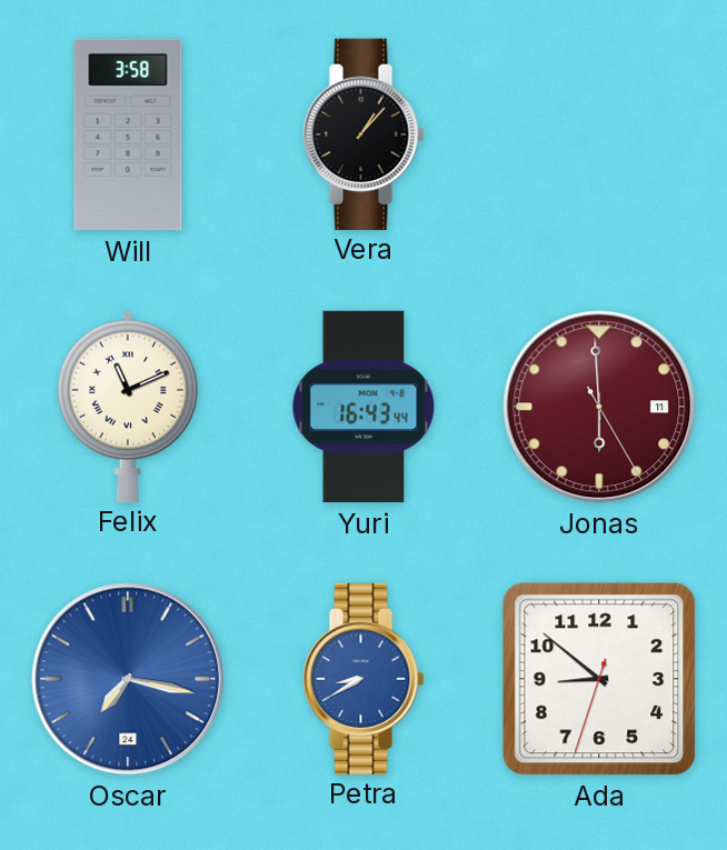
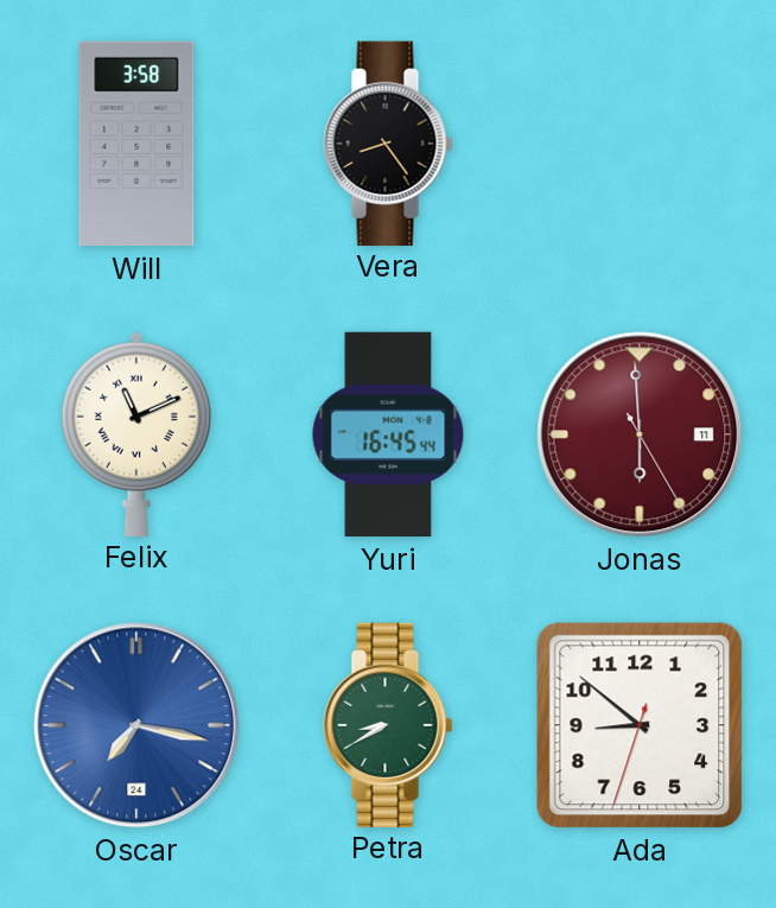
Vera: 1:07 -> 8:24
Yuri: 16:43 -> 16:45
Petra dial: blue -> green
